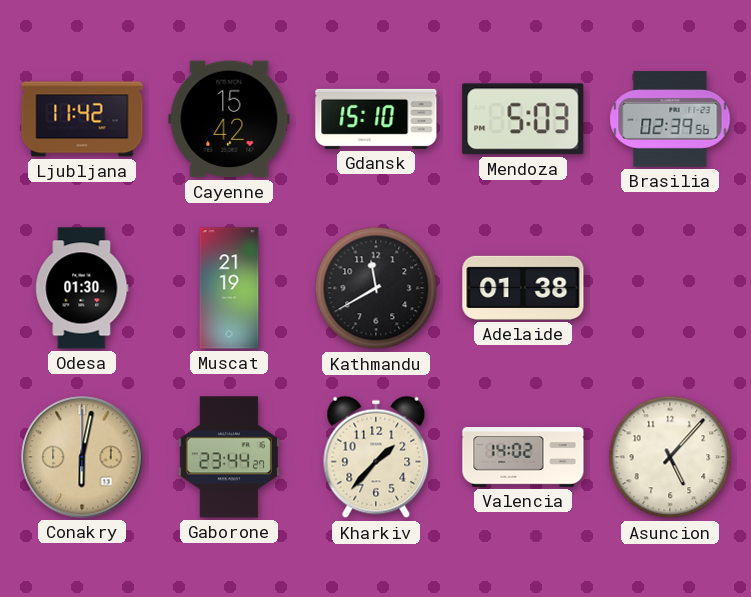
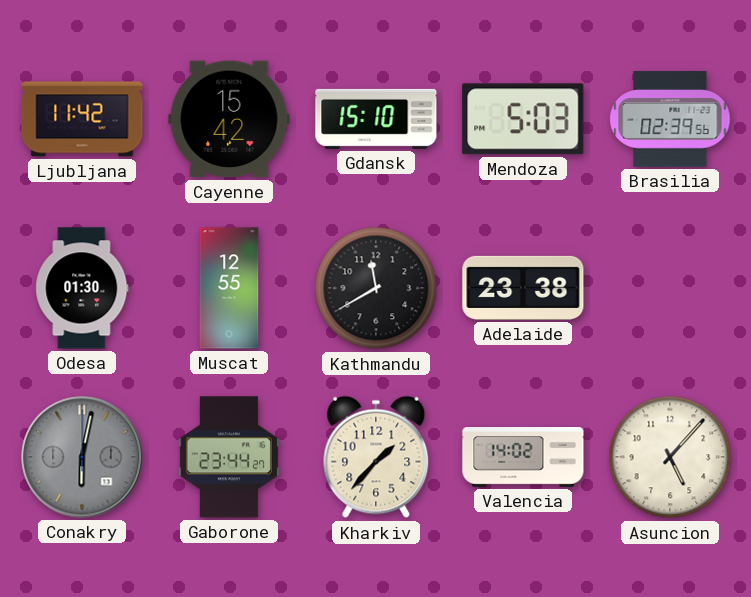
Muscat: 21:19 -> 12:55
Adelaide: 01:38 -> 23:38
Conakry dial: champagne -> grey
